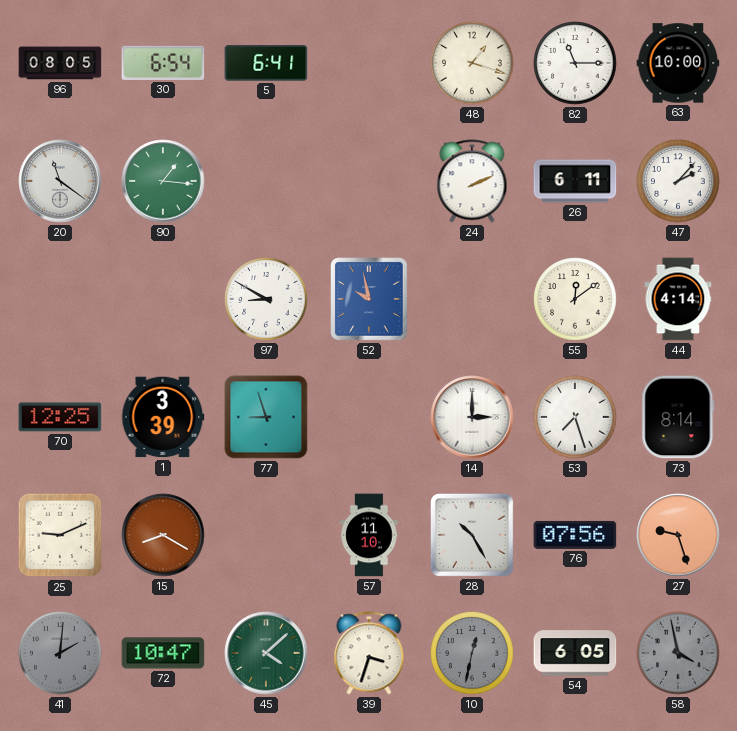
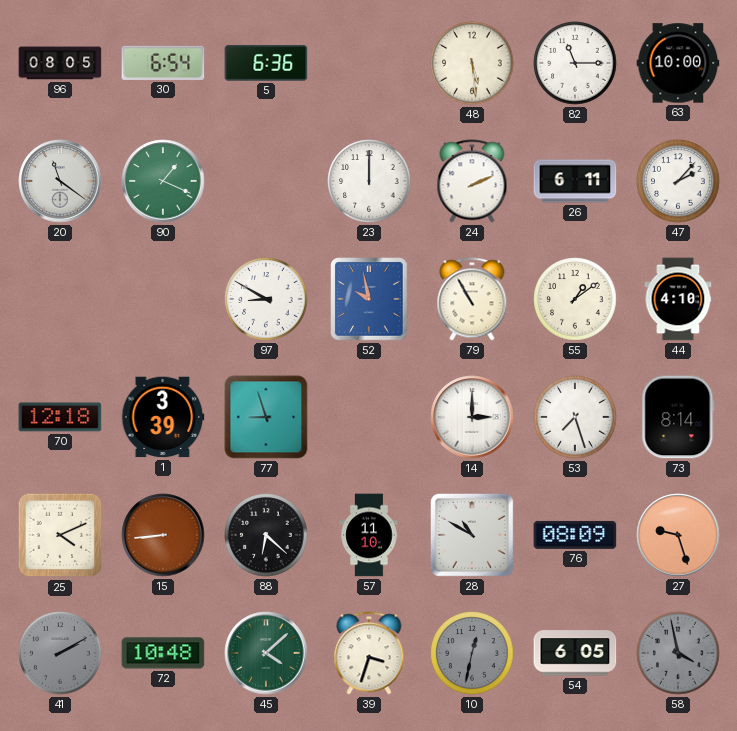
5: 6:41 -> 6:36
48: 1:18 -> 5:29
90: 1:16 -> 1:19
23: none -> 12:00
79: none -> 10:55
55: 12:09 -> 1:09
44: 4:14 -> 4:10
70: 12:25 -> 12:18
25: 9:11 -> 4:11
15: 8:20 -> 8:44
88: none -> 6:22
28: 10:25 -> 10:50
76: 07:56 -> 08:09
41: 2:01 -> 2:10
72: 10:47 -> 10:48
